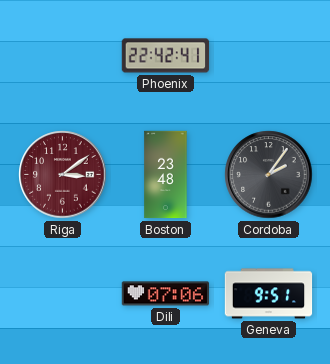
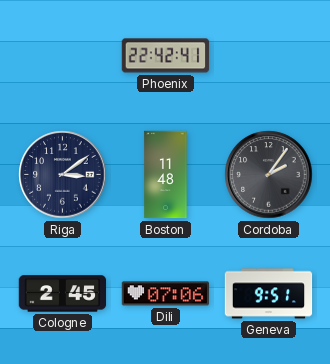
Riga dial: burgundy -> navy
Boston: 23:48 -> 11:48
Cologne: none -> 2:45
